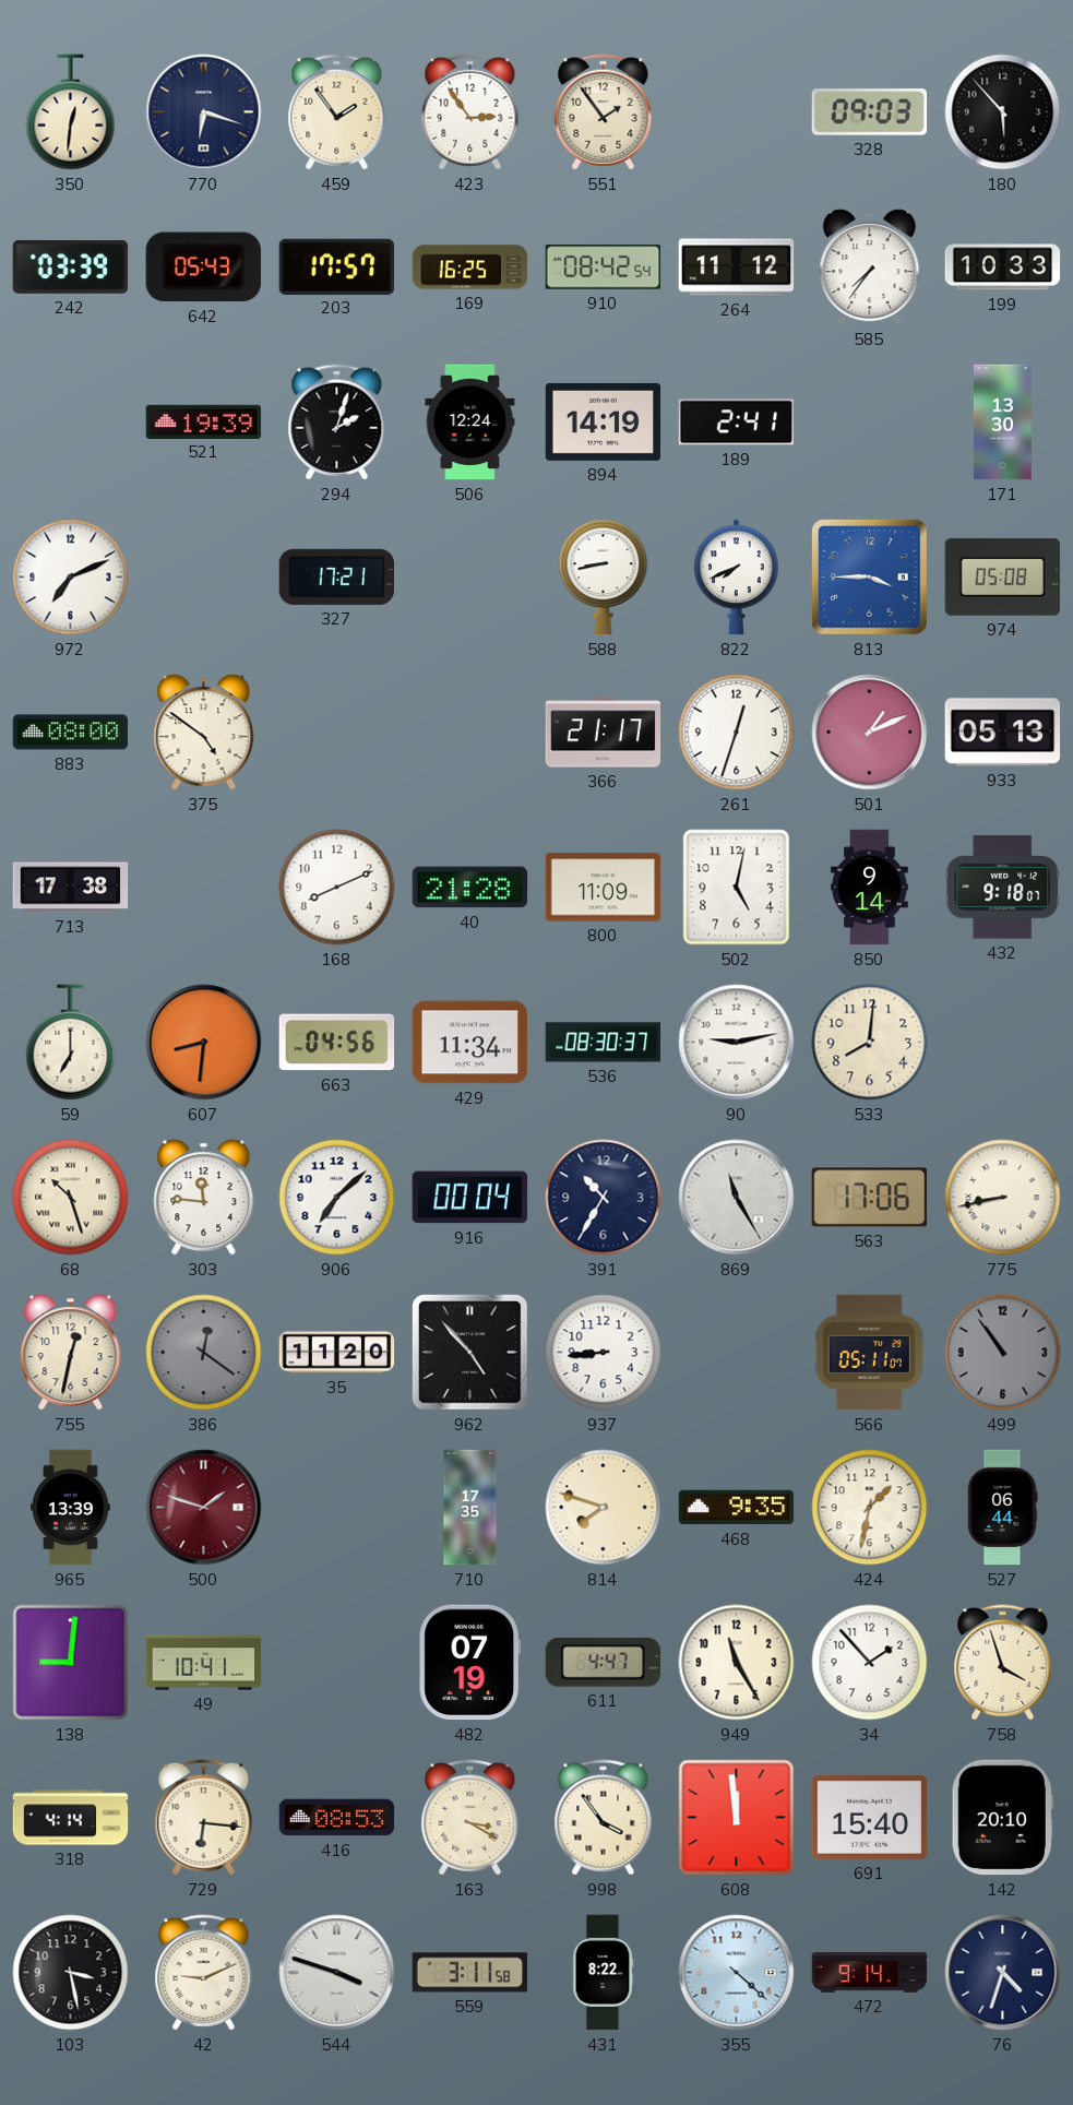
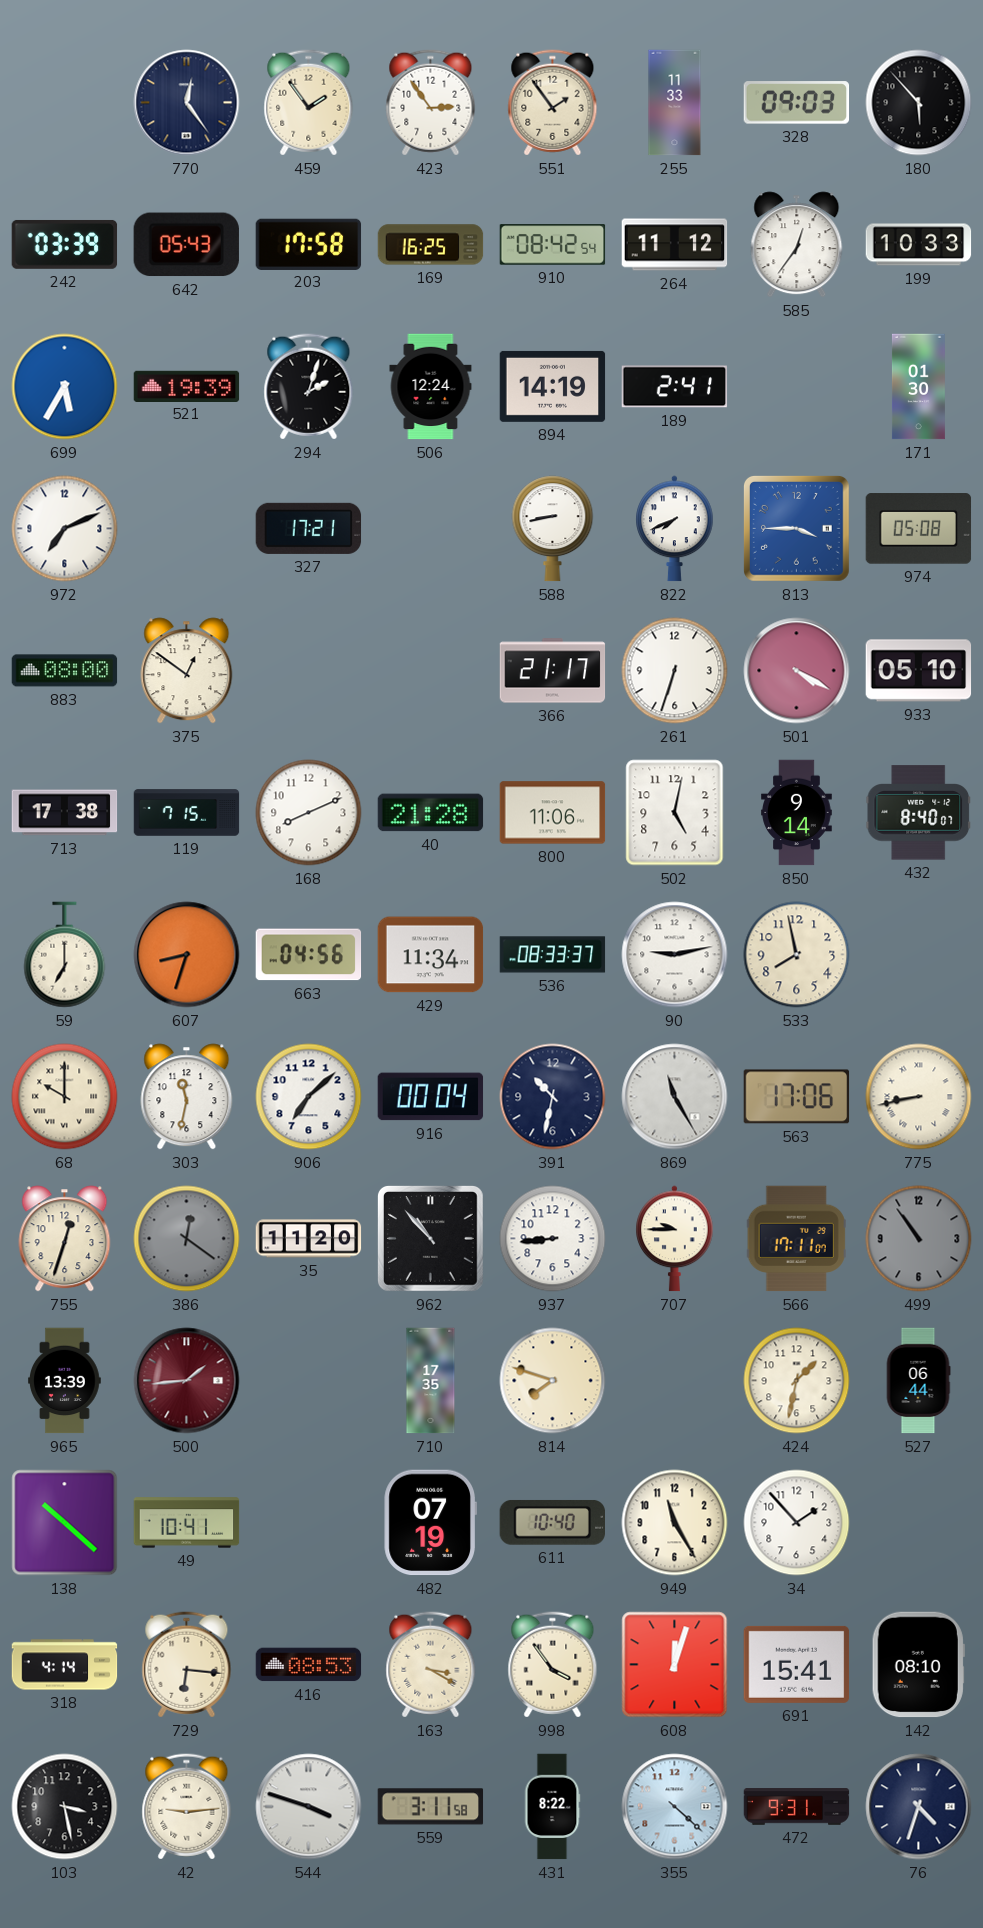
350: 12:31 -> none
770: 6:18 -> 12:24
255: none -> 11:33
203: 17:57 -> 17:58
585: 7:36 -> 12:36
699: none -> 5:35
171: 13:30 -> 01:30
375: 4:51 -> 12:51
261: 12:33 -> 6:33
501: 1:11 -> 4:20
933: 05:13 -> 05:10
119: none -> 7:15
800: 11:09 -> 11:06
432: 9:18 -> 8:40
607: 8:31 -> 8:33
536: 08:30 -> 08:33
533: 8:01 -> 7:58
68: 10:27 -> 10:00
303: 11:46 -> 11:32
391: 10:35 -> 10:32
755: 12:32 -> 12:33
962: 4:53 -> 10:53
707: none -> 9:45
566: 05:11 -> 17:11
500: 1:48 -> 1:44
468: 9:35 -> none
138: 9:01 -> 10:22
611: 4:47 -> 10:40
758: 3:57 -> none
608: 11:59 -> 12:03
691: 15:40 -> 15:41
142: 20:10 -> 08:10
42: 9:11 -> 9:14
472: 9:14 -> 9:31
